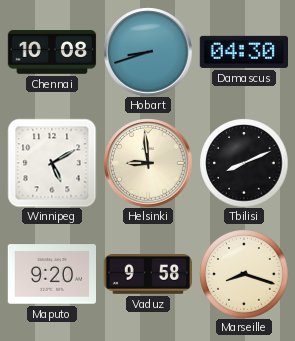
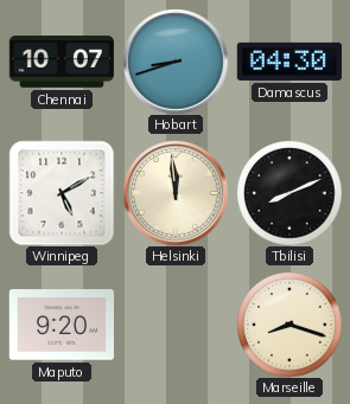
Chennai: 10:08 -> 10:07
Helsinki: 8:59 -> 11:59
Vaduz: 9:58 -> none
